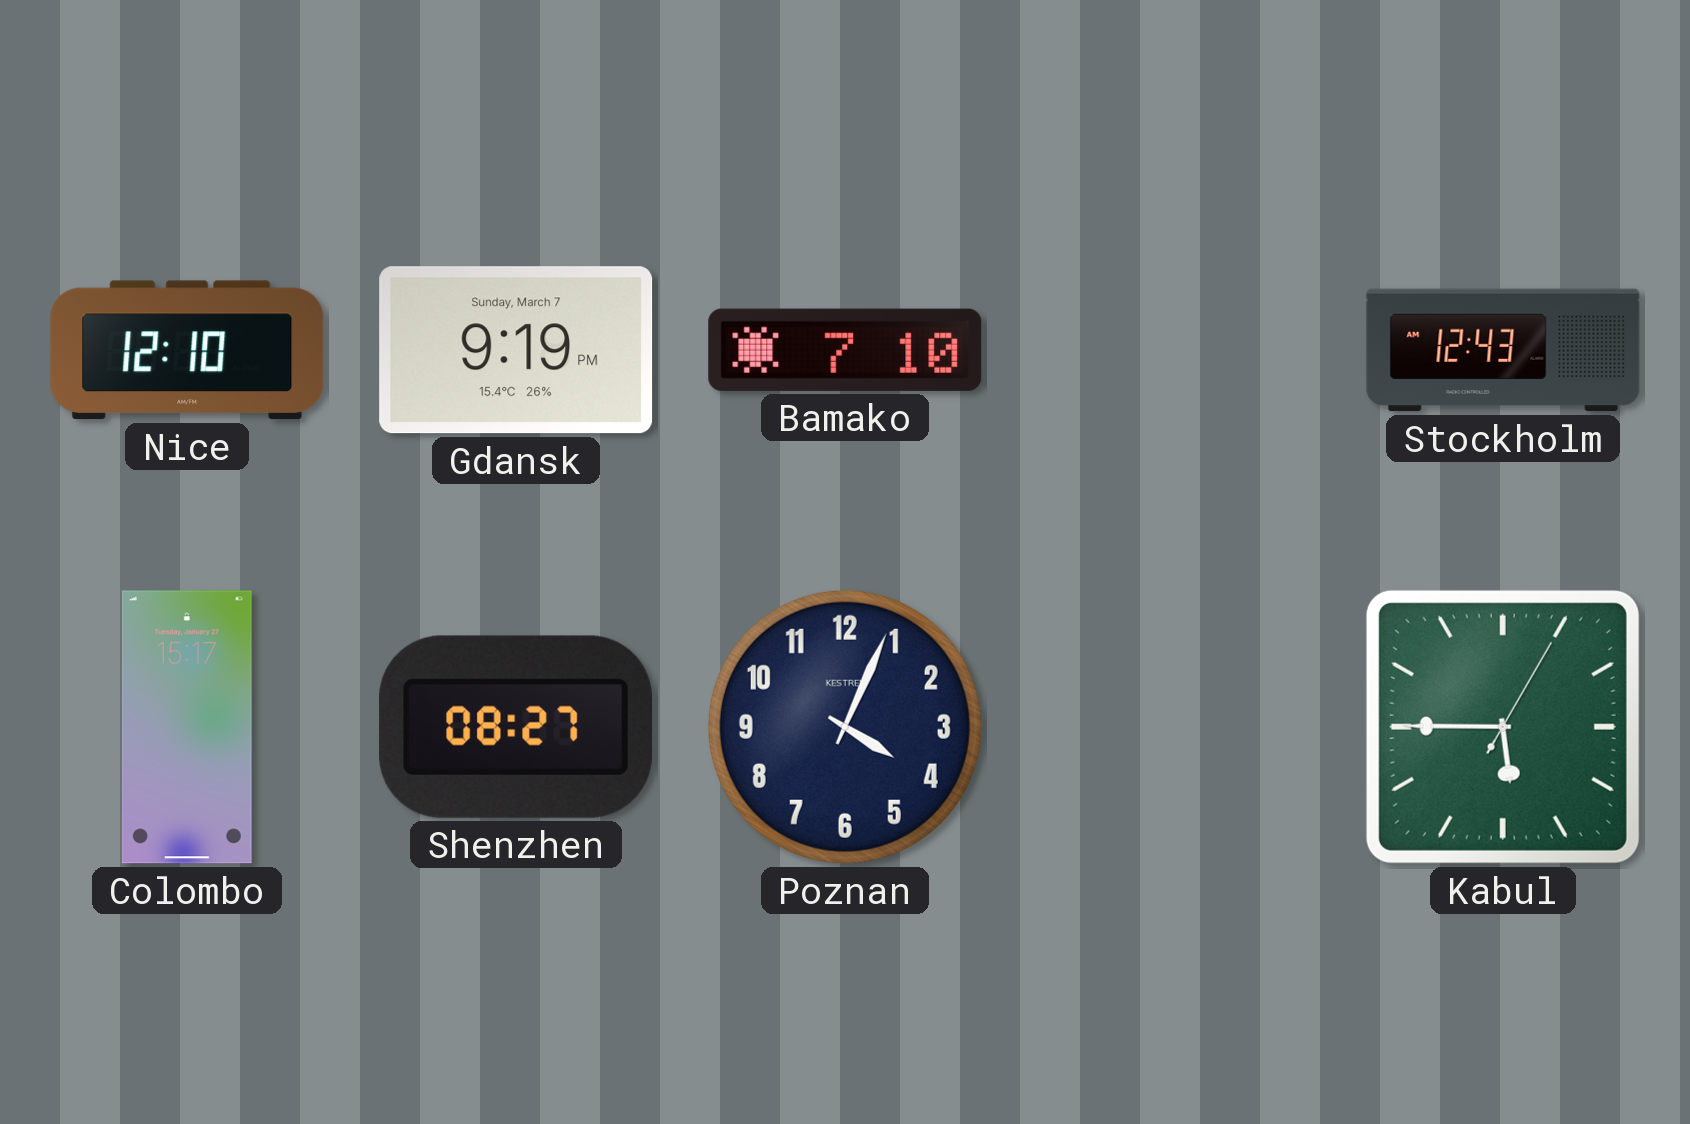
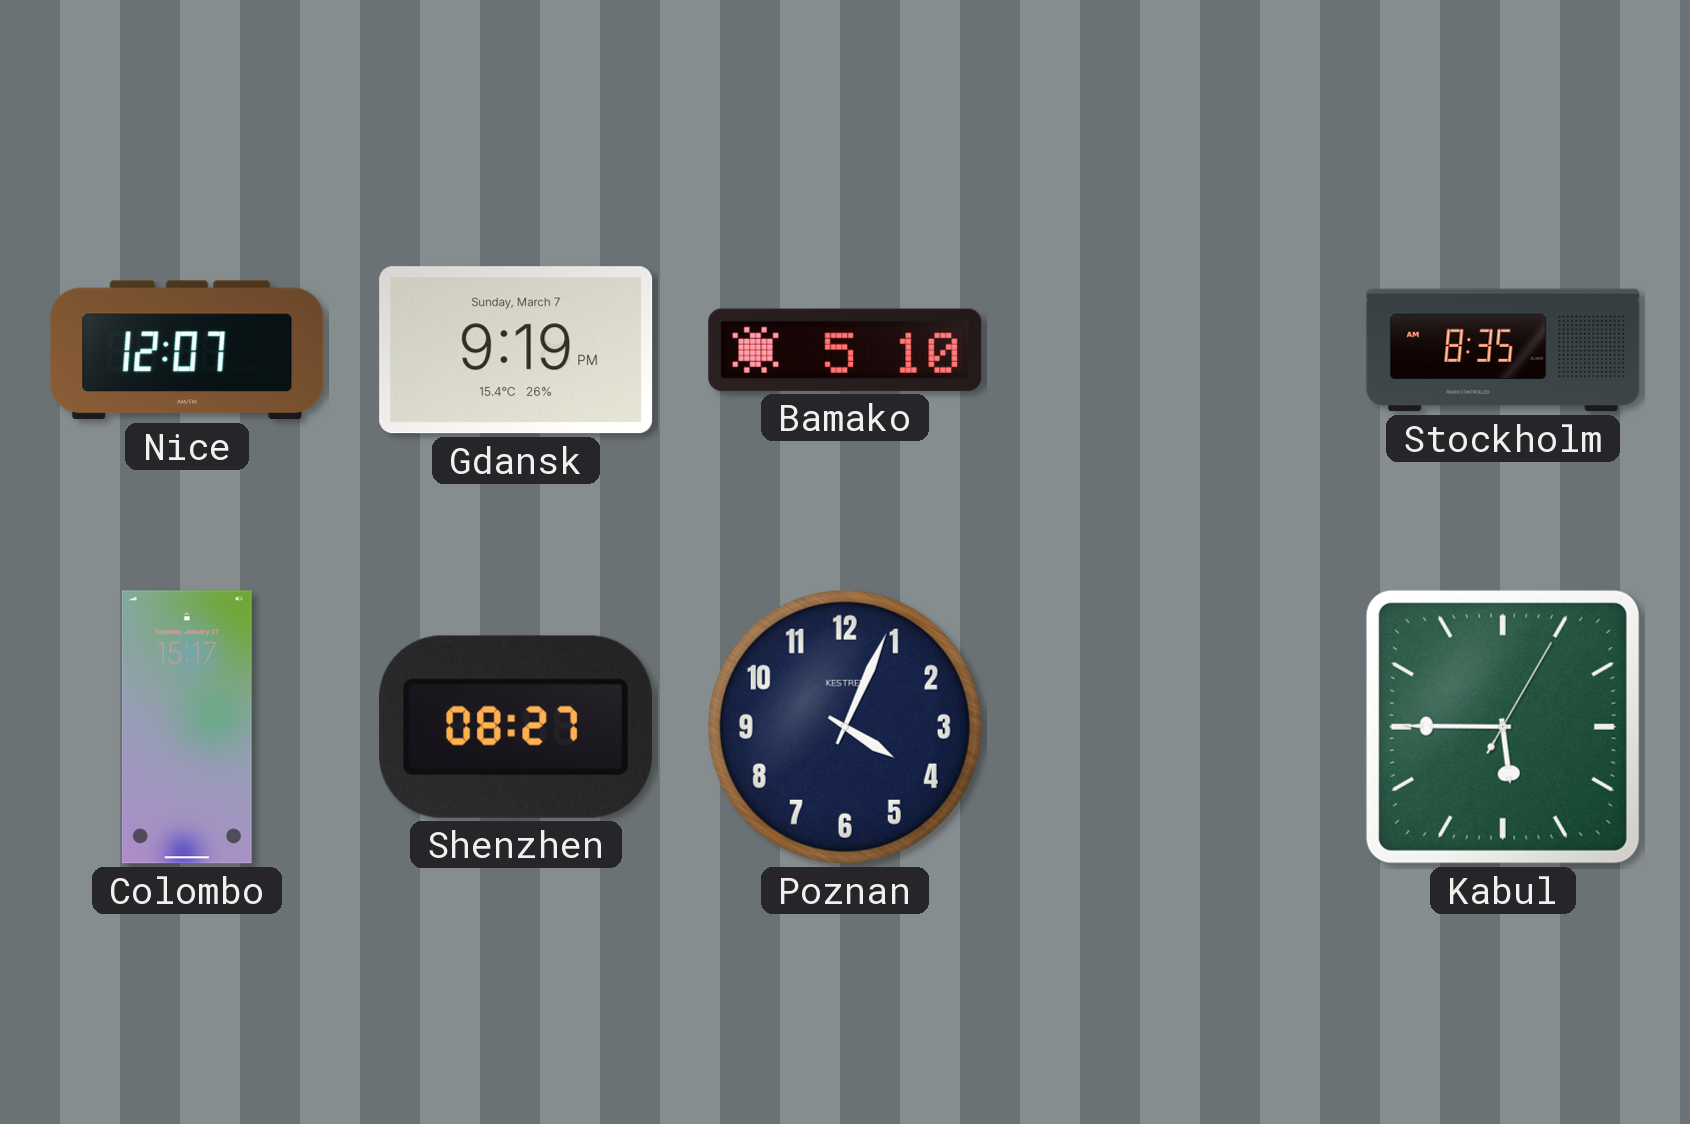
Nice: 12:10 -> 12:07
Bamako: 7:10 -> 5:10
Stockholm: 12:43 -> 8:35
